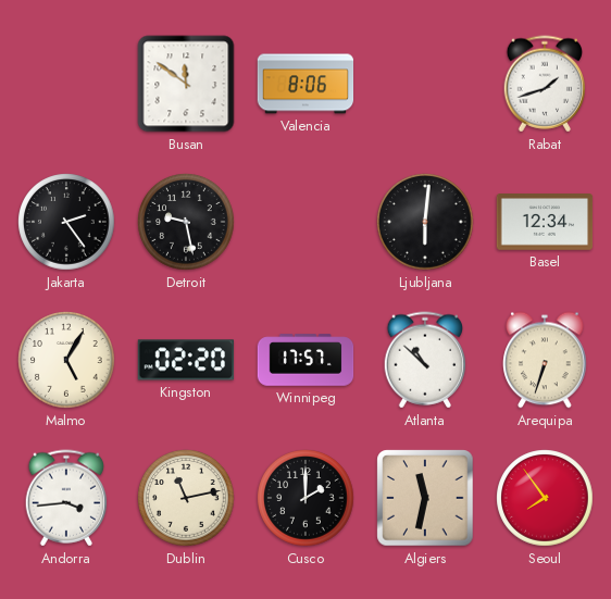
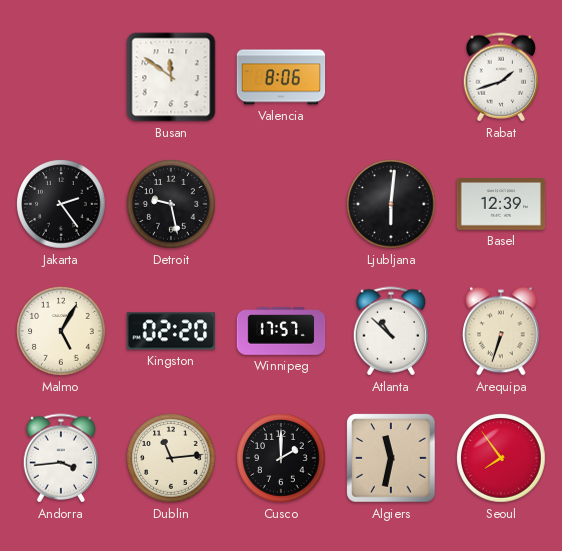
Basel: 12:34 -> 12:39
Dublin: 11:13 -> 11:14
